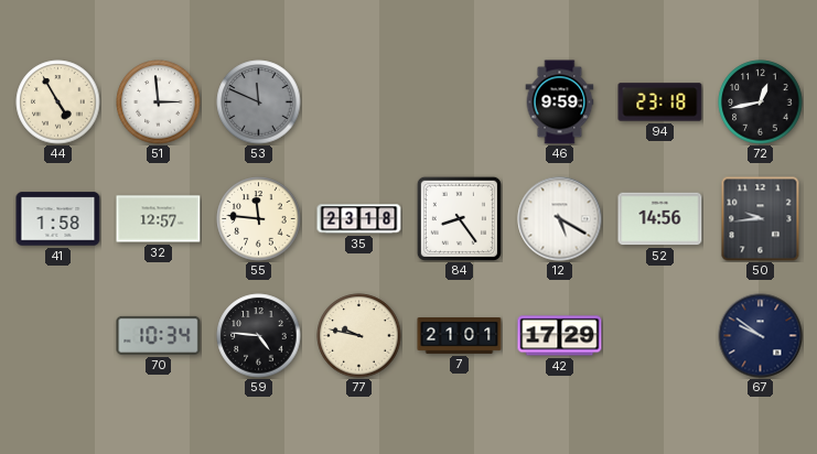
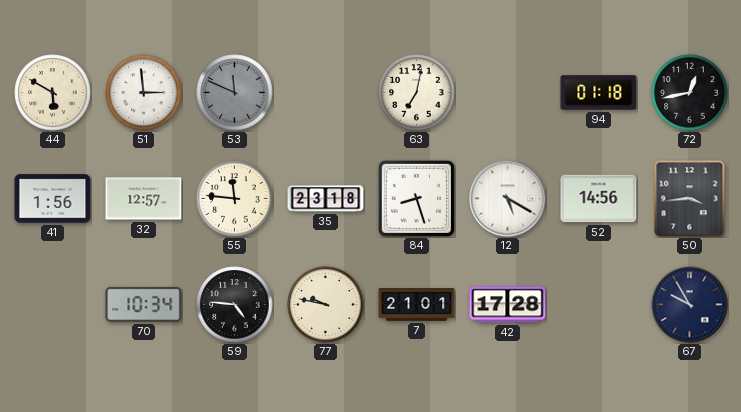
44: 4:55 -> 5:50
63: none -> 7:02
46: 9:59 -> none
94: 23:18 -> 01:18
41: 1:58 -> 1:56
84: 8:24 -> 8:27
50: 9:44 -> 3:44
42: 17:29 -> 17:28
67: 9:51 -> 9:55
